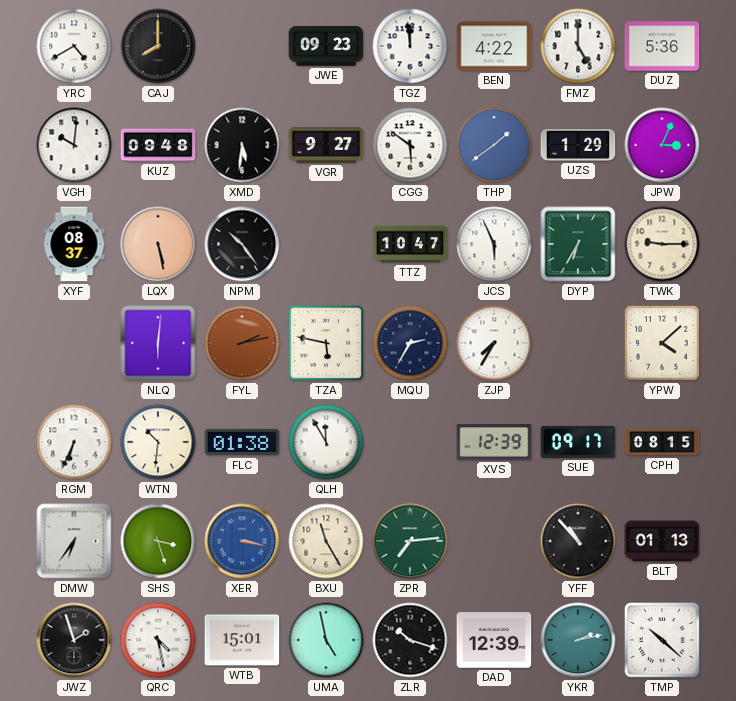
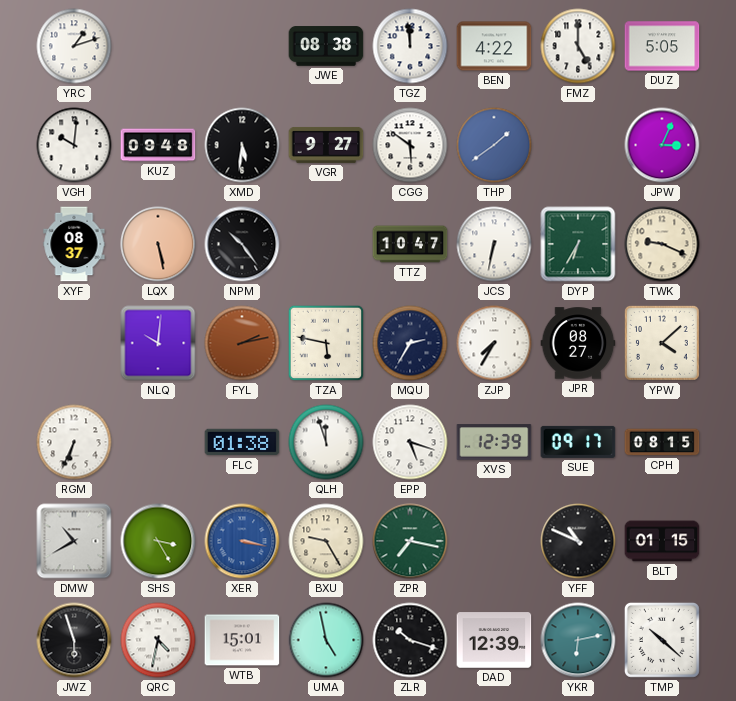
YRC: 4:40 -> 1:12
CAJ: 8:00 -> none
JWE: 09:23 -> 08:38
DUZ: 5:36 -> 5:05
UZS: 1:29 -> none
JCS: 5:56 -> 6:32
TWK: 9:15 -> 9:19
NLQ: 6:01 -> 10:01
JPR: none -> 08:27
WTN: 10:31 -> none
QLH: 11:55 -> 11:57
EPP: none -> 5:18
DMW: 6:36 -> 10:40
SHS: 3:27 -> 3:25
BXU: 11:25 -> 9:25
ZPR: 7:14 -> 7:17
YFF: 10:53 -> 10:49
BLT: 01:13 -> 01:15
JWZ: 1:57 -> 5:57
QRC: 4:28 -> 4:32
YKR: 2:13 -> 6:13
